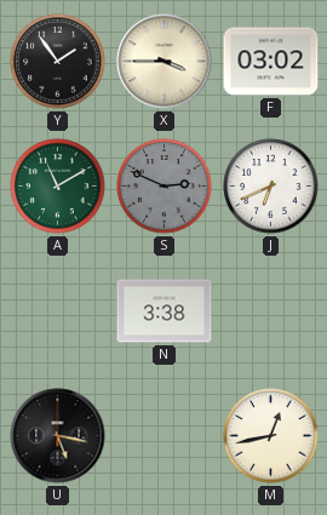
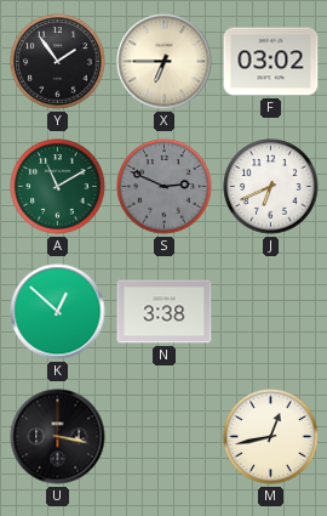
X: 3:45 -> 6:45
K: none -> 12:52
U: 5:17 -> 3:17
